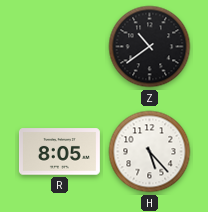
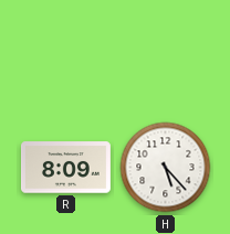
Z: 10:39 -> none
R: 8:05 -> 8:09
